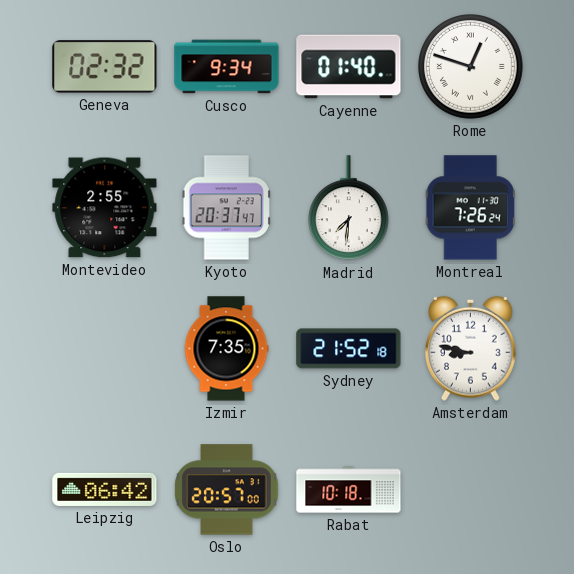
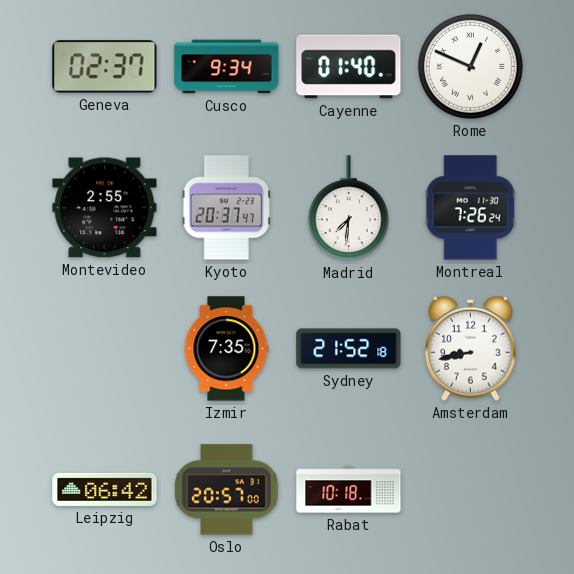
Geneva: 02:32 -> 02:37
Rome: 12:48 -> 12:49
Amsterdam: 8:47 -> 8:43
